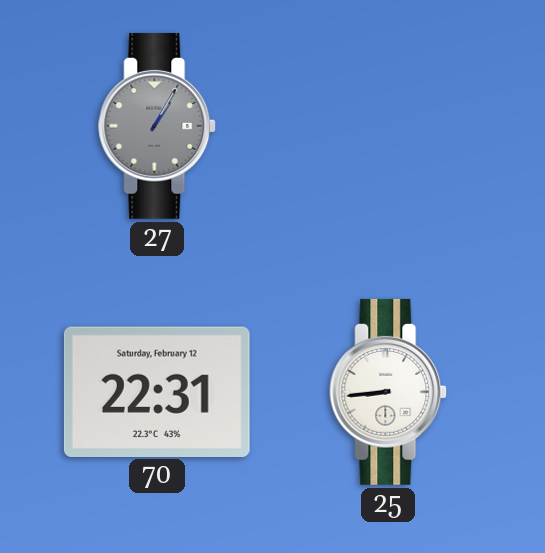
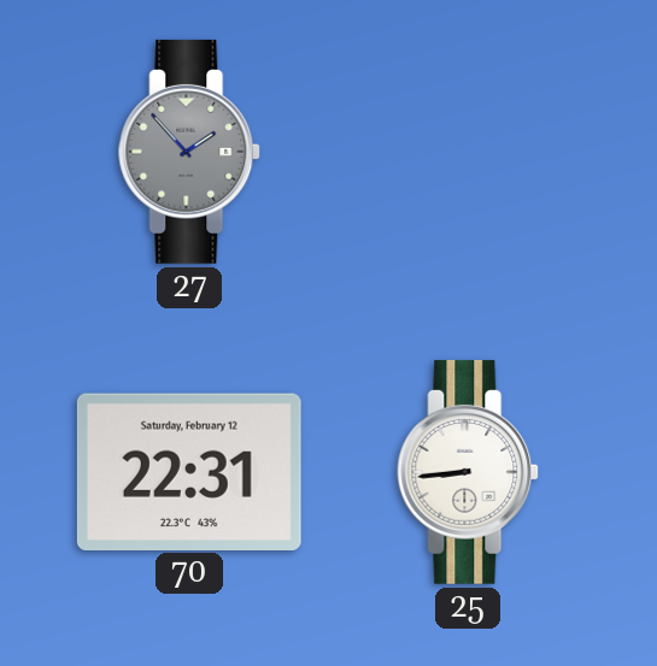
27: 1:05 -> 1:53
